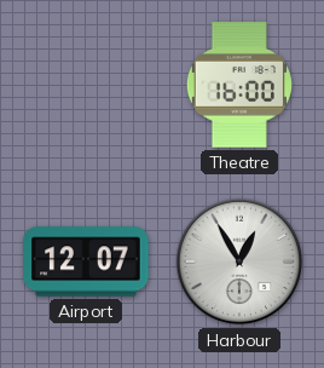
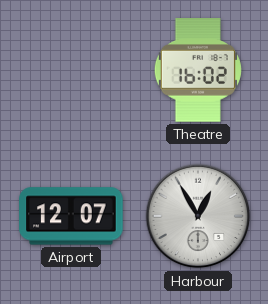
Theatre: 16:00 -> 16:02
